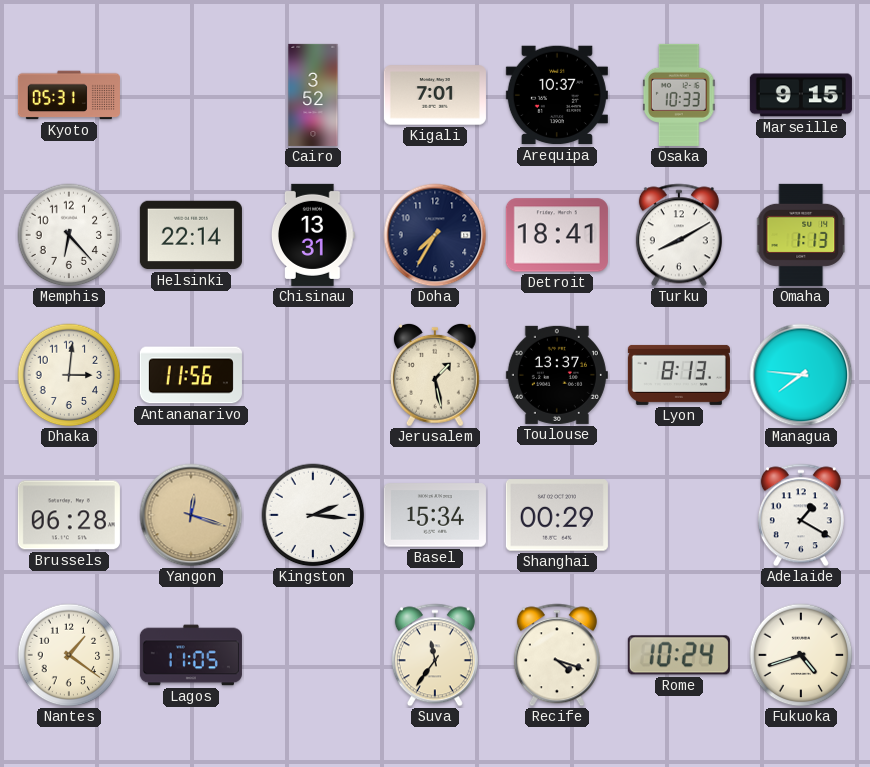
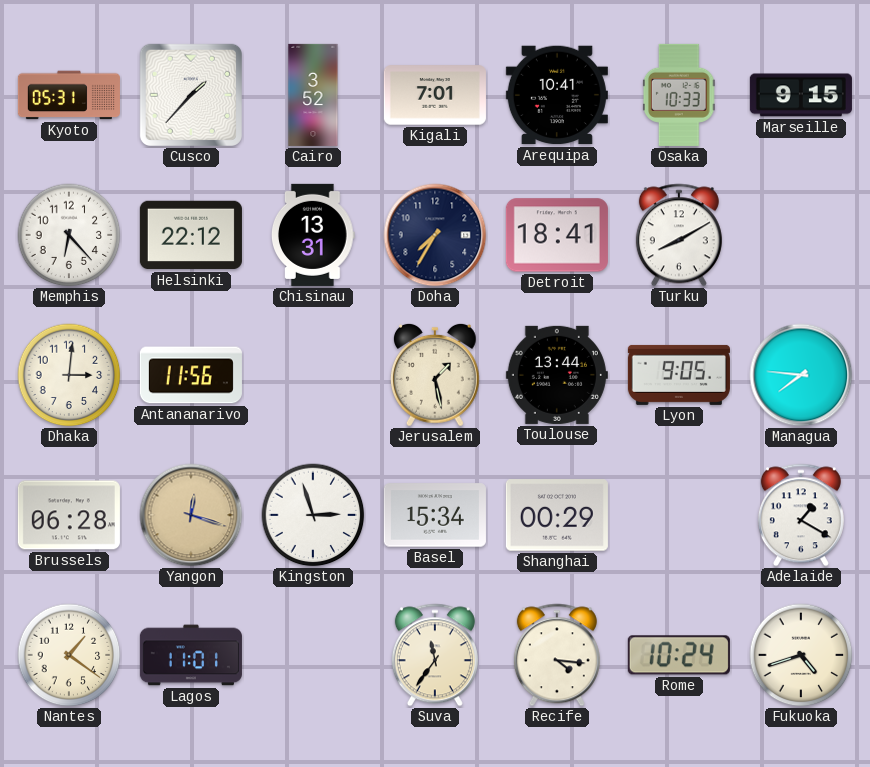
Cusco: none -> 1:37
Arequipa: 10:37 -> 10:41
Helsinki: 22:14 -> 22:12
Omaha: 1:13 -> none
Toulouse: 13:37 -> 13:44
Lyon: 8:13 -> 9:05
Kingston: 2:16 -> 2:57
Lagos: 11:05 -> 11:01
Recife: 4:18 -> 4:16
